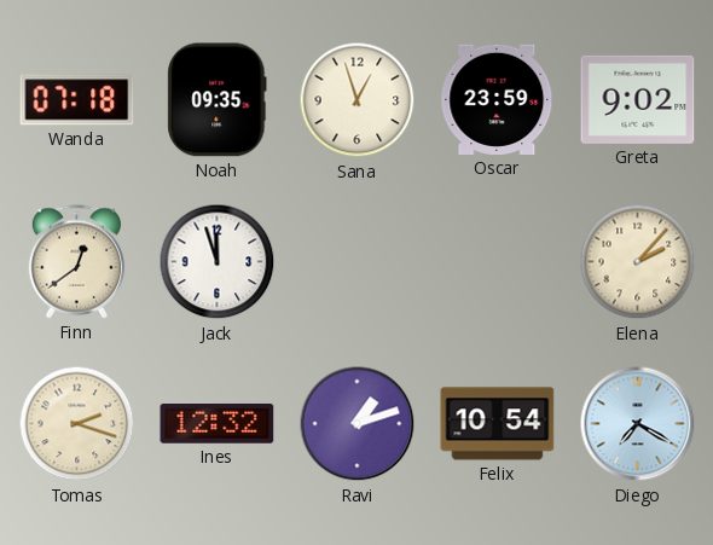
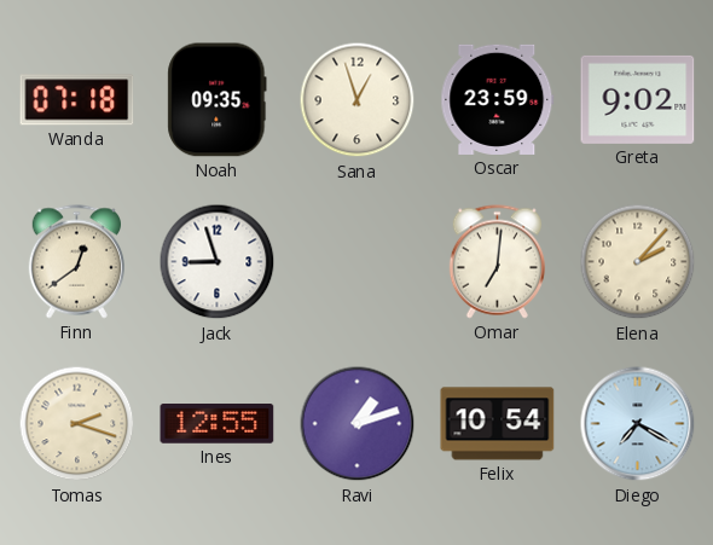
Jack: 11:57 -> 8:57
Omar: none -> 7:01
Ines: 12:32 -> 12:55
